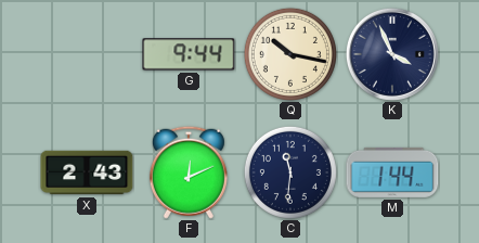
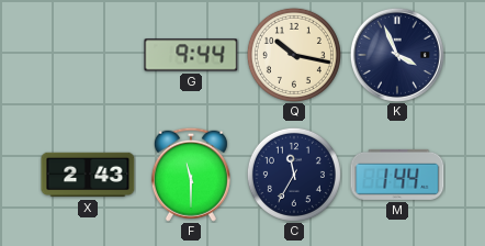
F: 12:11 -> 11:30
C: 11:31 -> 11:35
